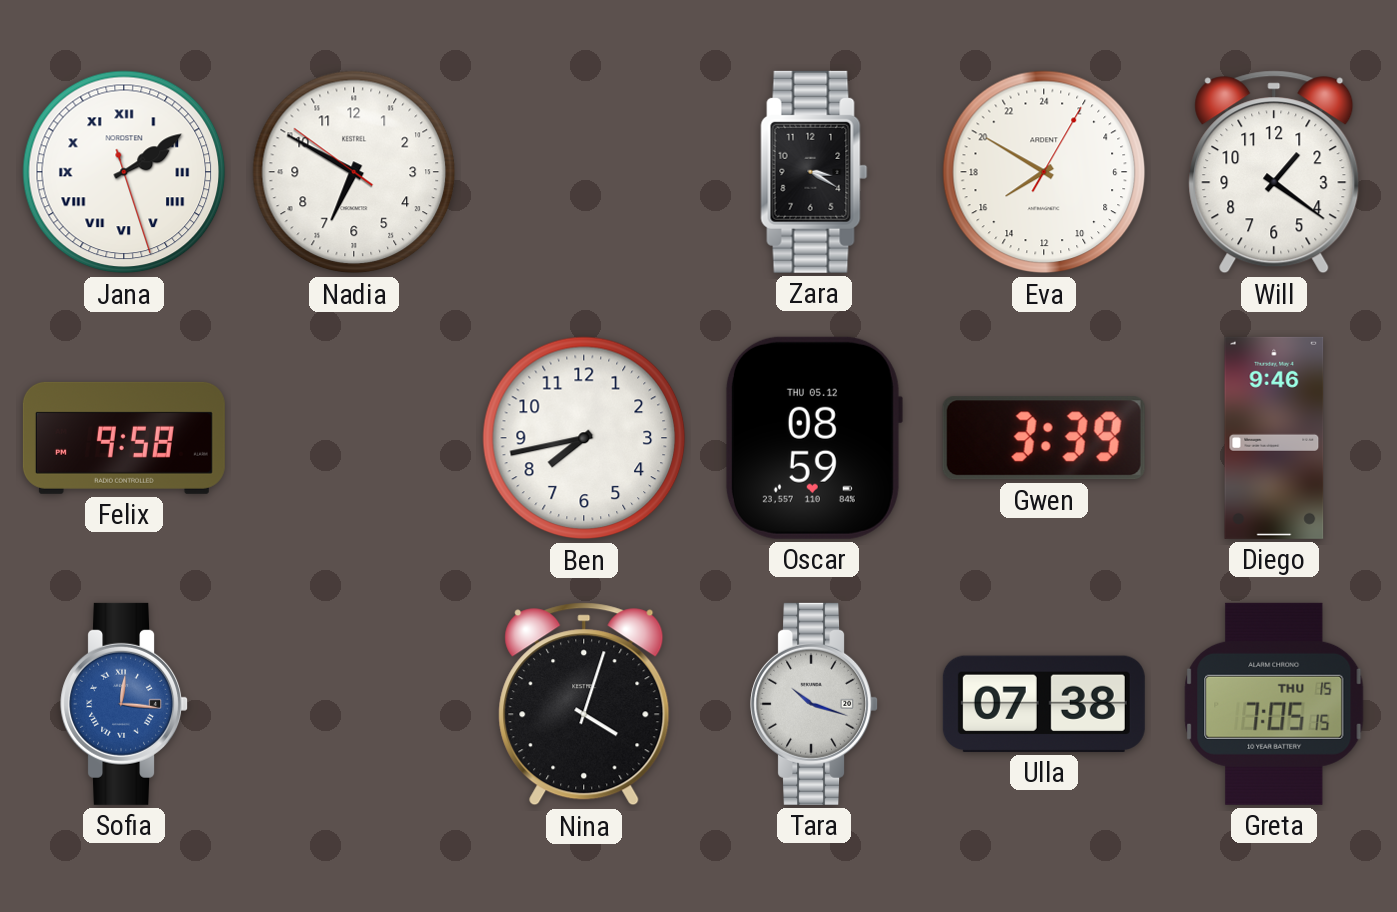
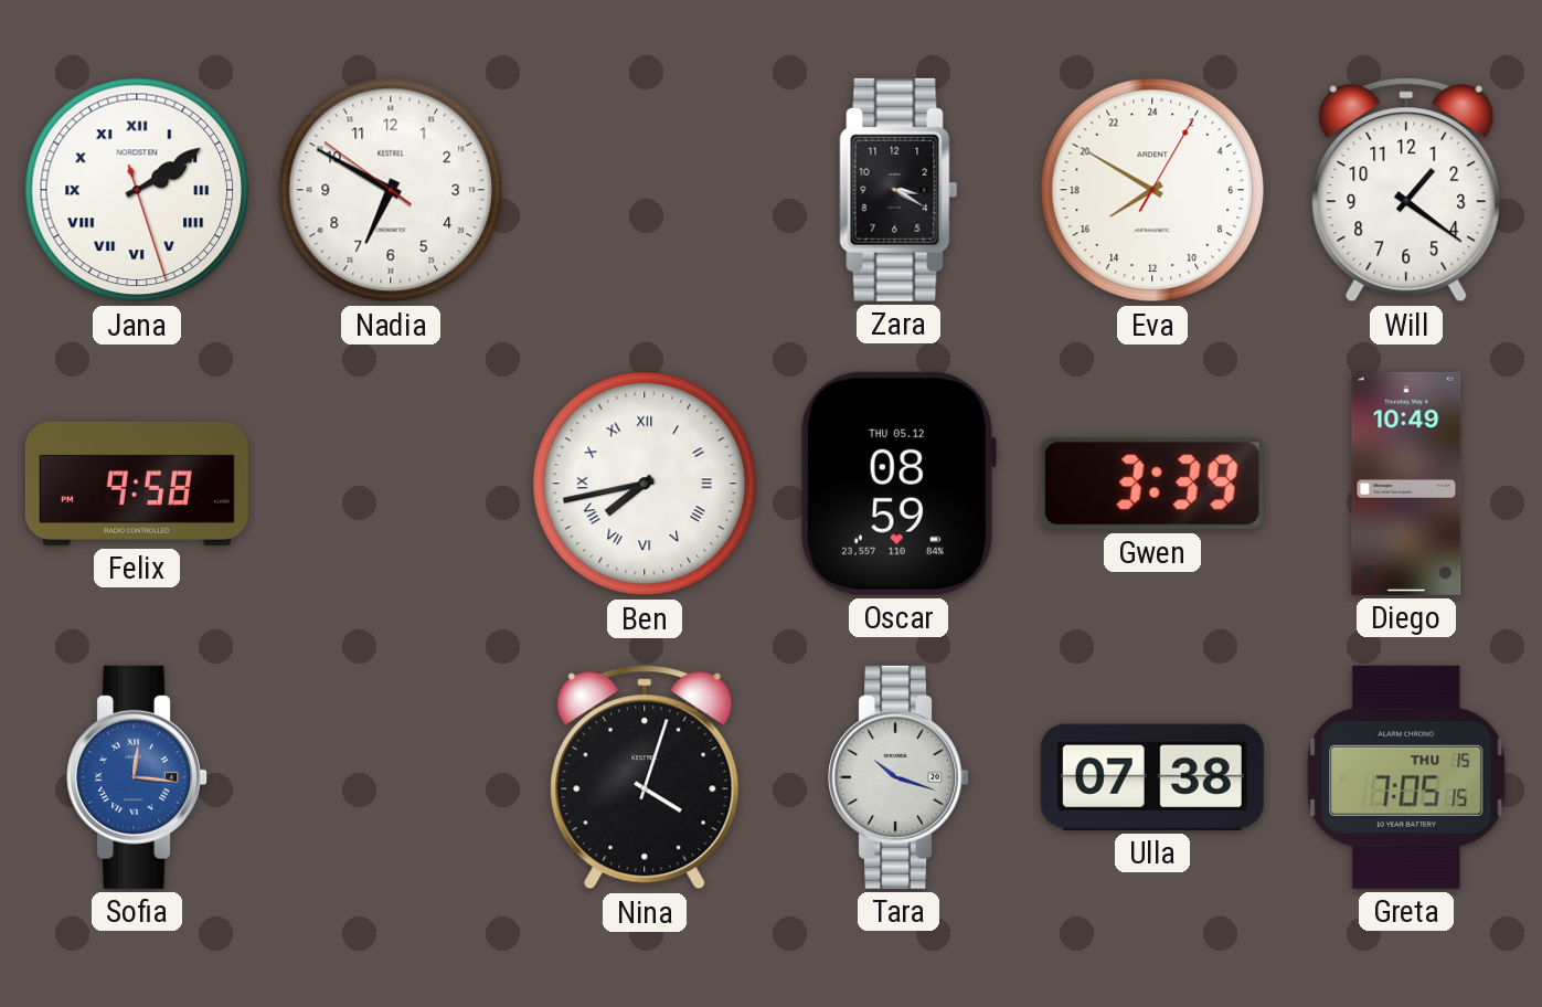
Ben numerals: Arabic -> Roman
Diego: 9:46 -> 10:49
